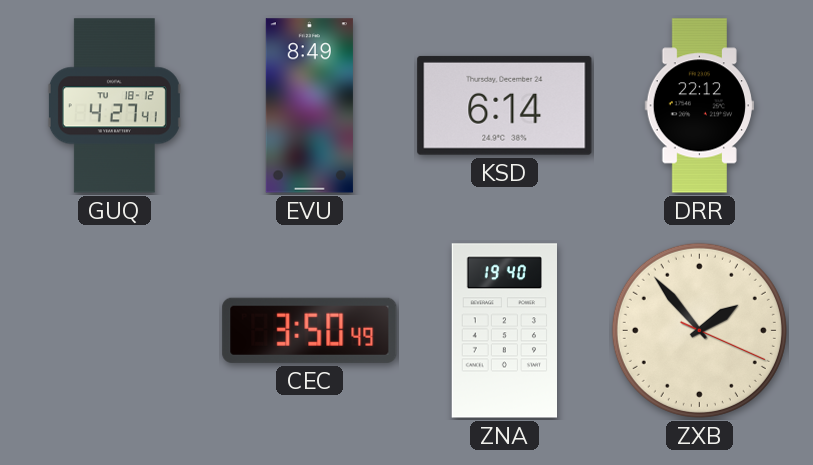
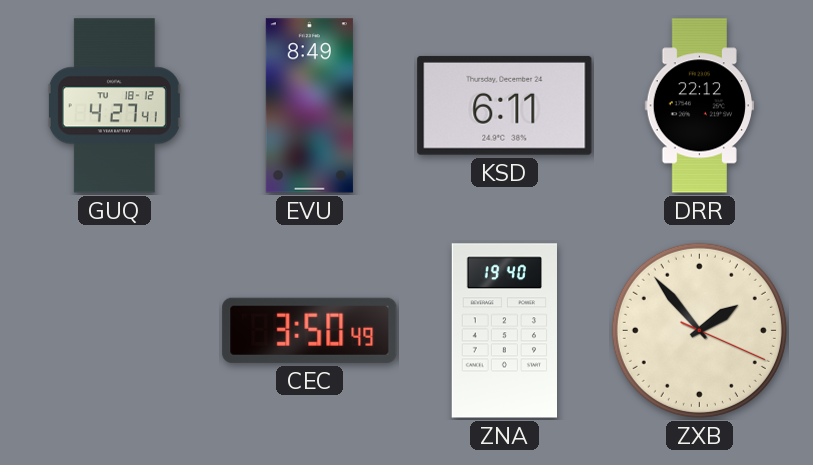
KSD: 6:14 -> 6:11
